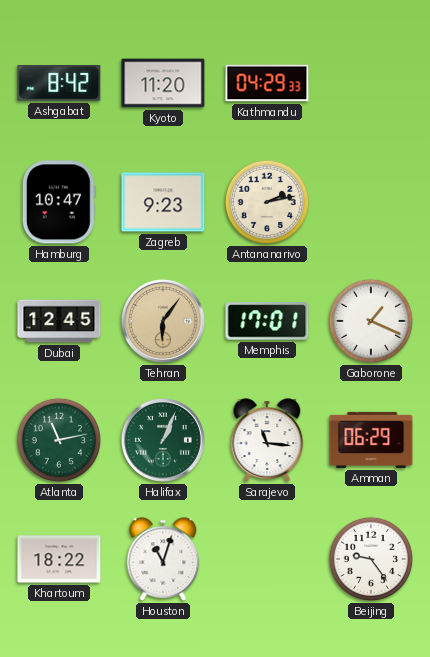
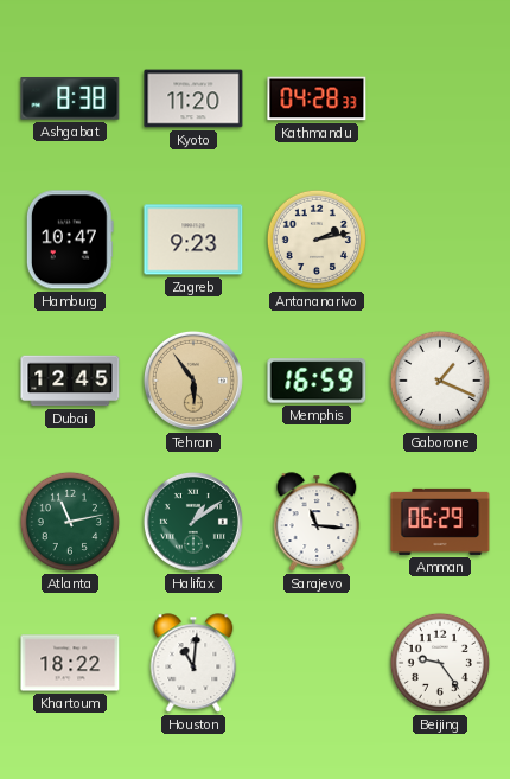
Ashgabat: 8:42 -> 8:38
Kathmandu: 04:29 -> 04:28
Tehran: 6:06 -> 5:54
Memphis: 17:01 -> 16:59
Halifax: 1:04 -> 1:09
Houston: 11:03 -> 11:01
